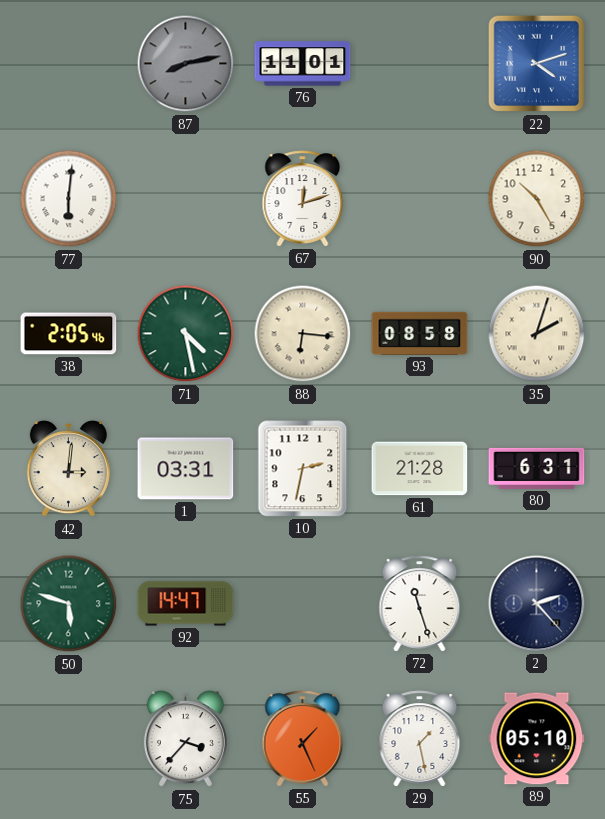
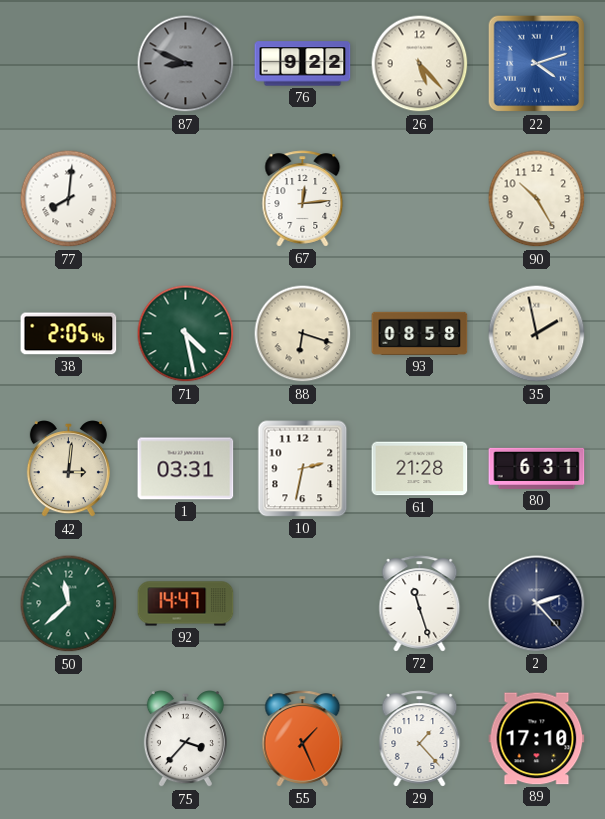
87: 8:13 -> 8:49
76: 11:01 -> 9:22
26: none -> 5:23
77: 6:01 -> 8:01
67: 12:12 -> 12:14
88: 6:16 -> 6:18
35: 2:03 -> 1:58
50: 5:48 -> 11:38
29: 1:28 -> 1:23
89: 05:10 -> 17:10
